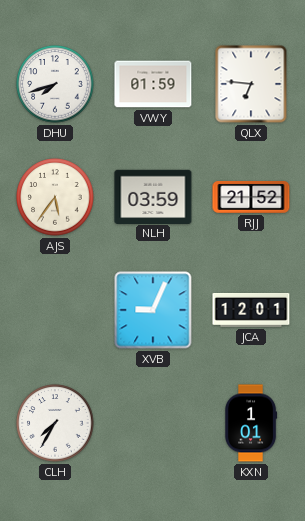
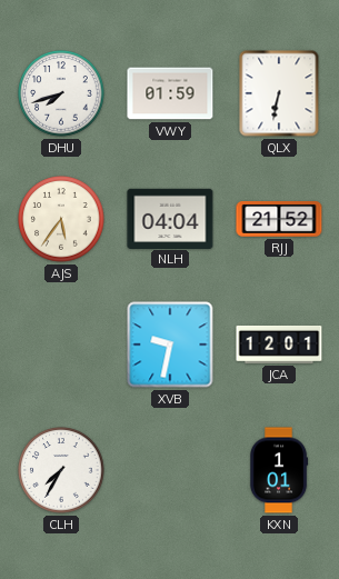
QLX: 6:46 -> 6:32
NLH: 03:59 -> 04:04
XVB: 9:04 -> 9:32
